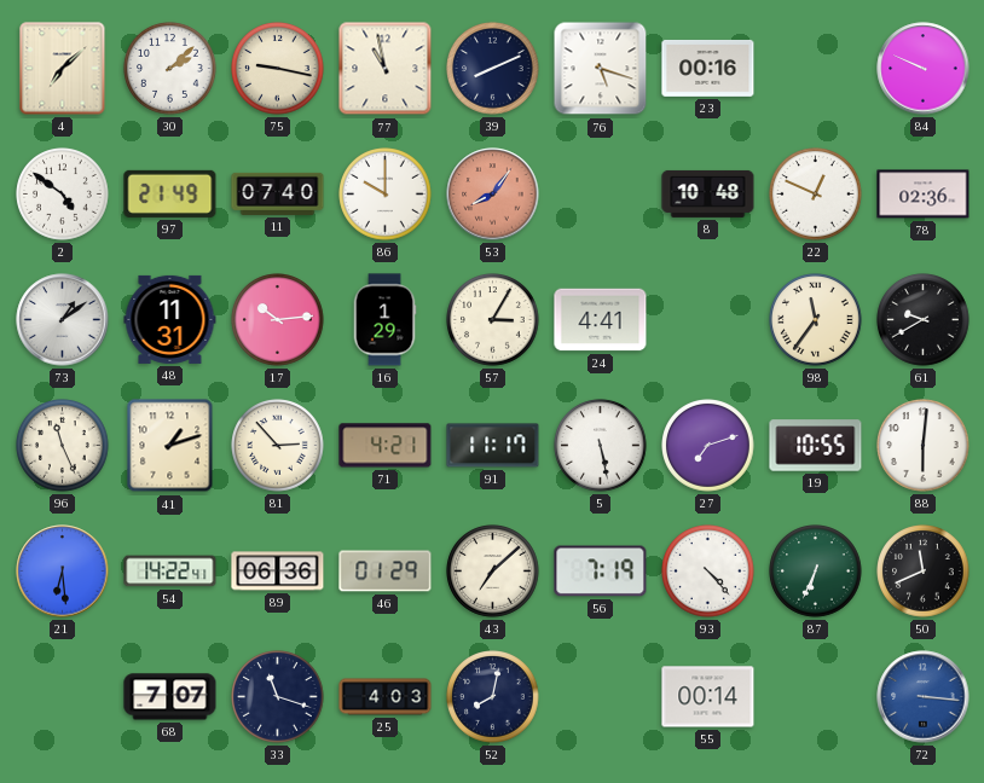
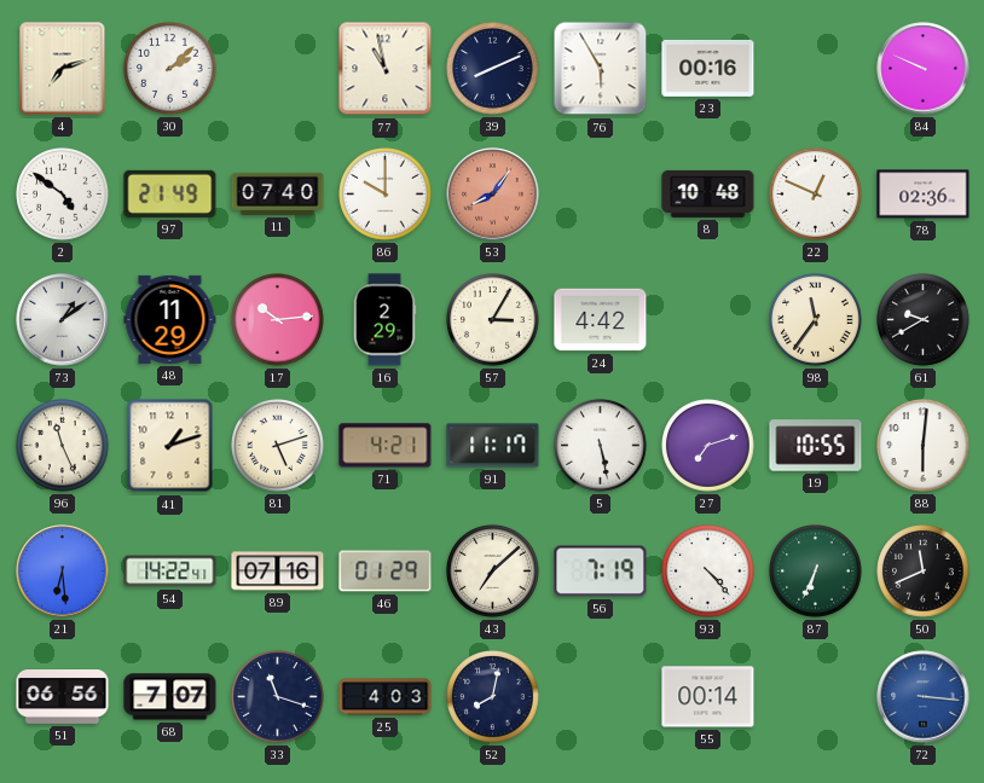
4: 7:08 -> 7:12
75: 9:17 -> none
76: 5:18 -> 5:55
48: 11:31 -> 11:29
16: 1:29 -> 2:29
24: 4:41 -> 4:42
81: 2:53 -> 5:12
89: 06:36 -> 07:16
51: none -> 06:56
